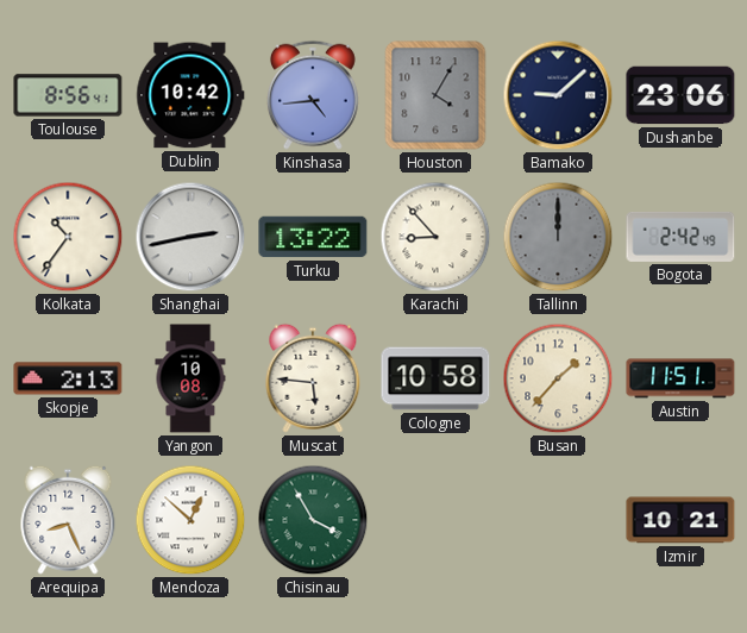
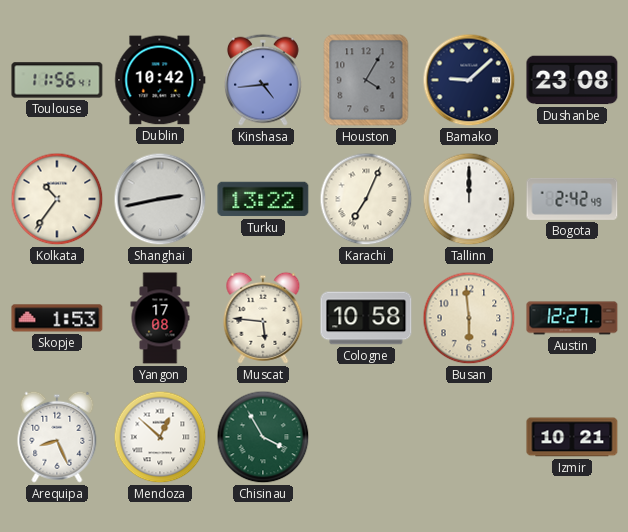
Toulouse: 8:56 -> 11:56
Dushanbe: 23:06 -> 23:08
Karachi: 8:53 -> 7:04
Tallinn dial: grey -> white
Skopje: 2:13 -> 1:53
Yangon: 10:08 -> 17:08
Busan: 1:37 -> 5:59
Austin: 11:51 -> 12:27
